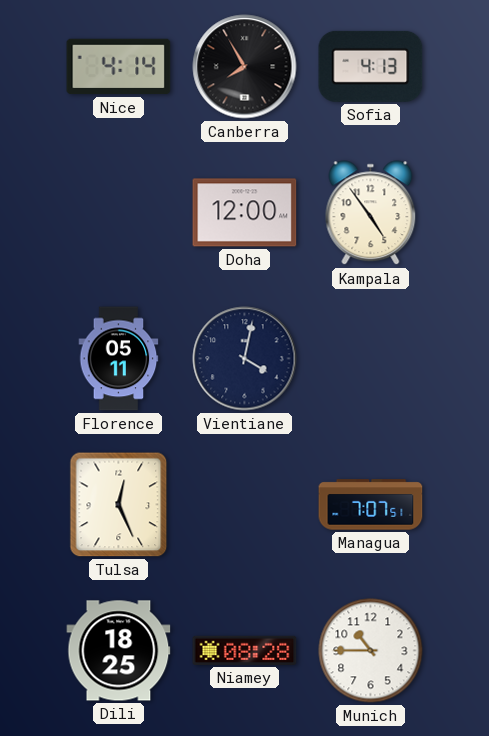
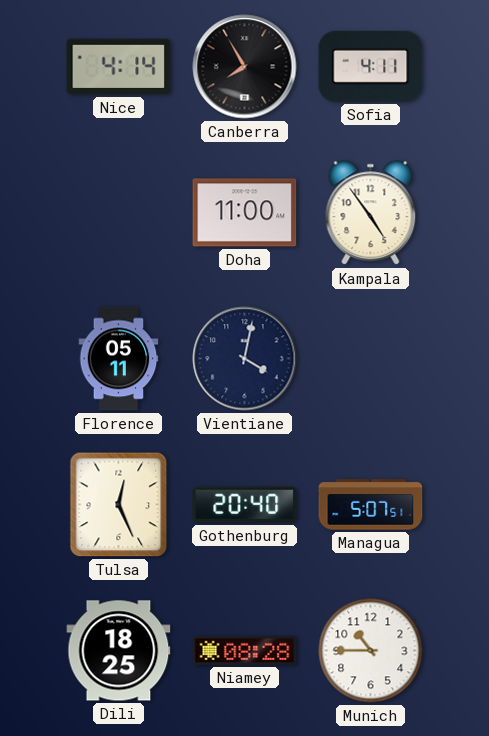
Sofia: 4:13 -> 4:11
Doha: 12:00 -> 11:00
Gothenburg: none -> 20:40
Managua: 7:07 -> 5:07
